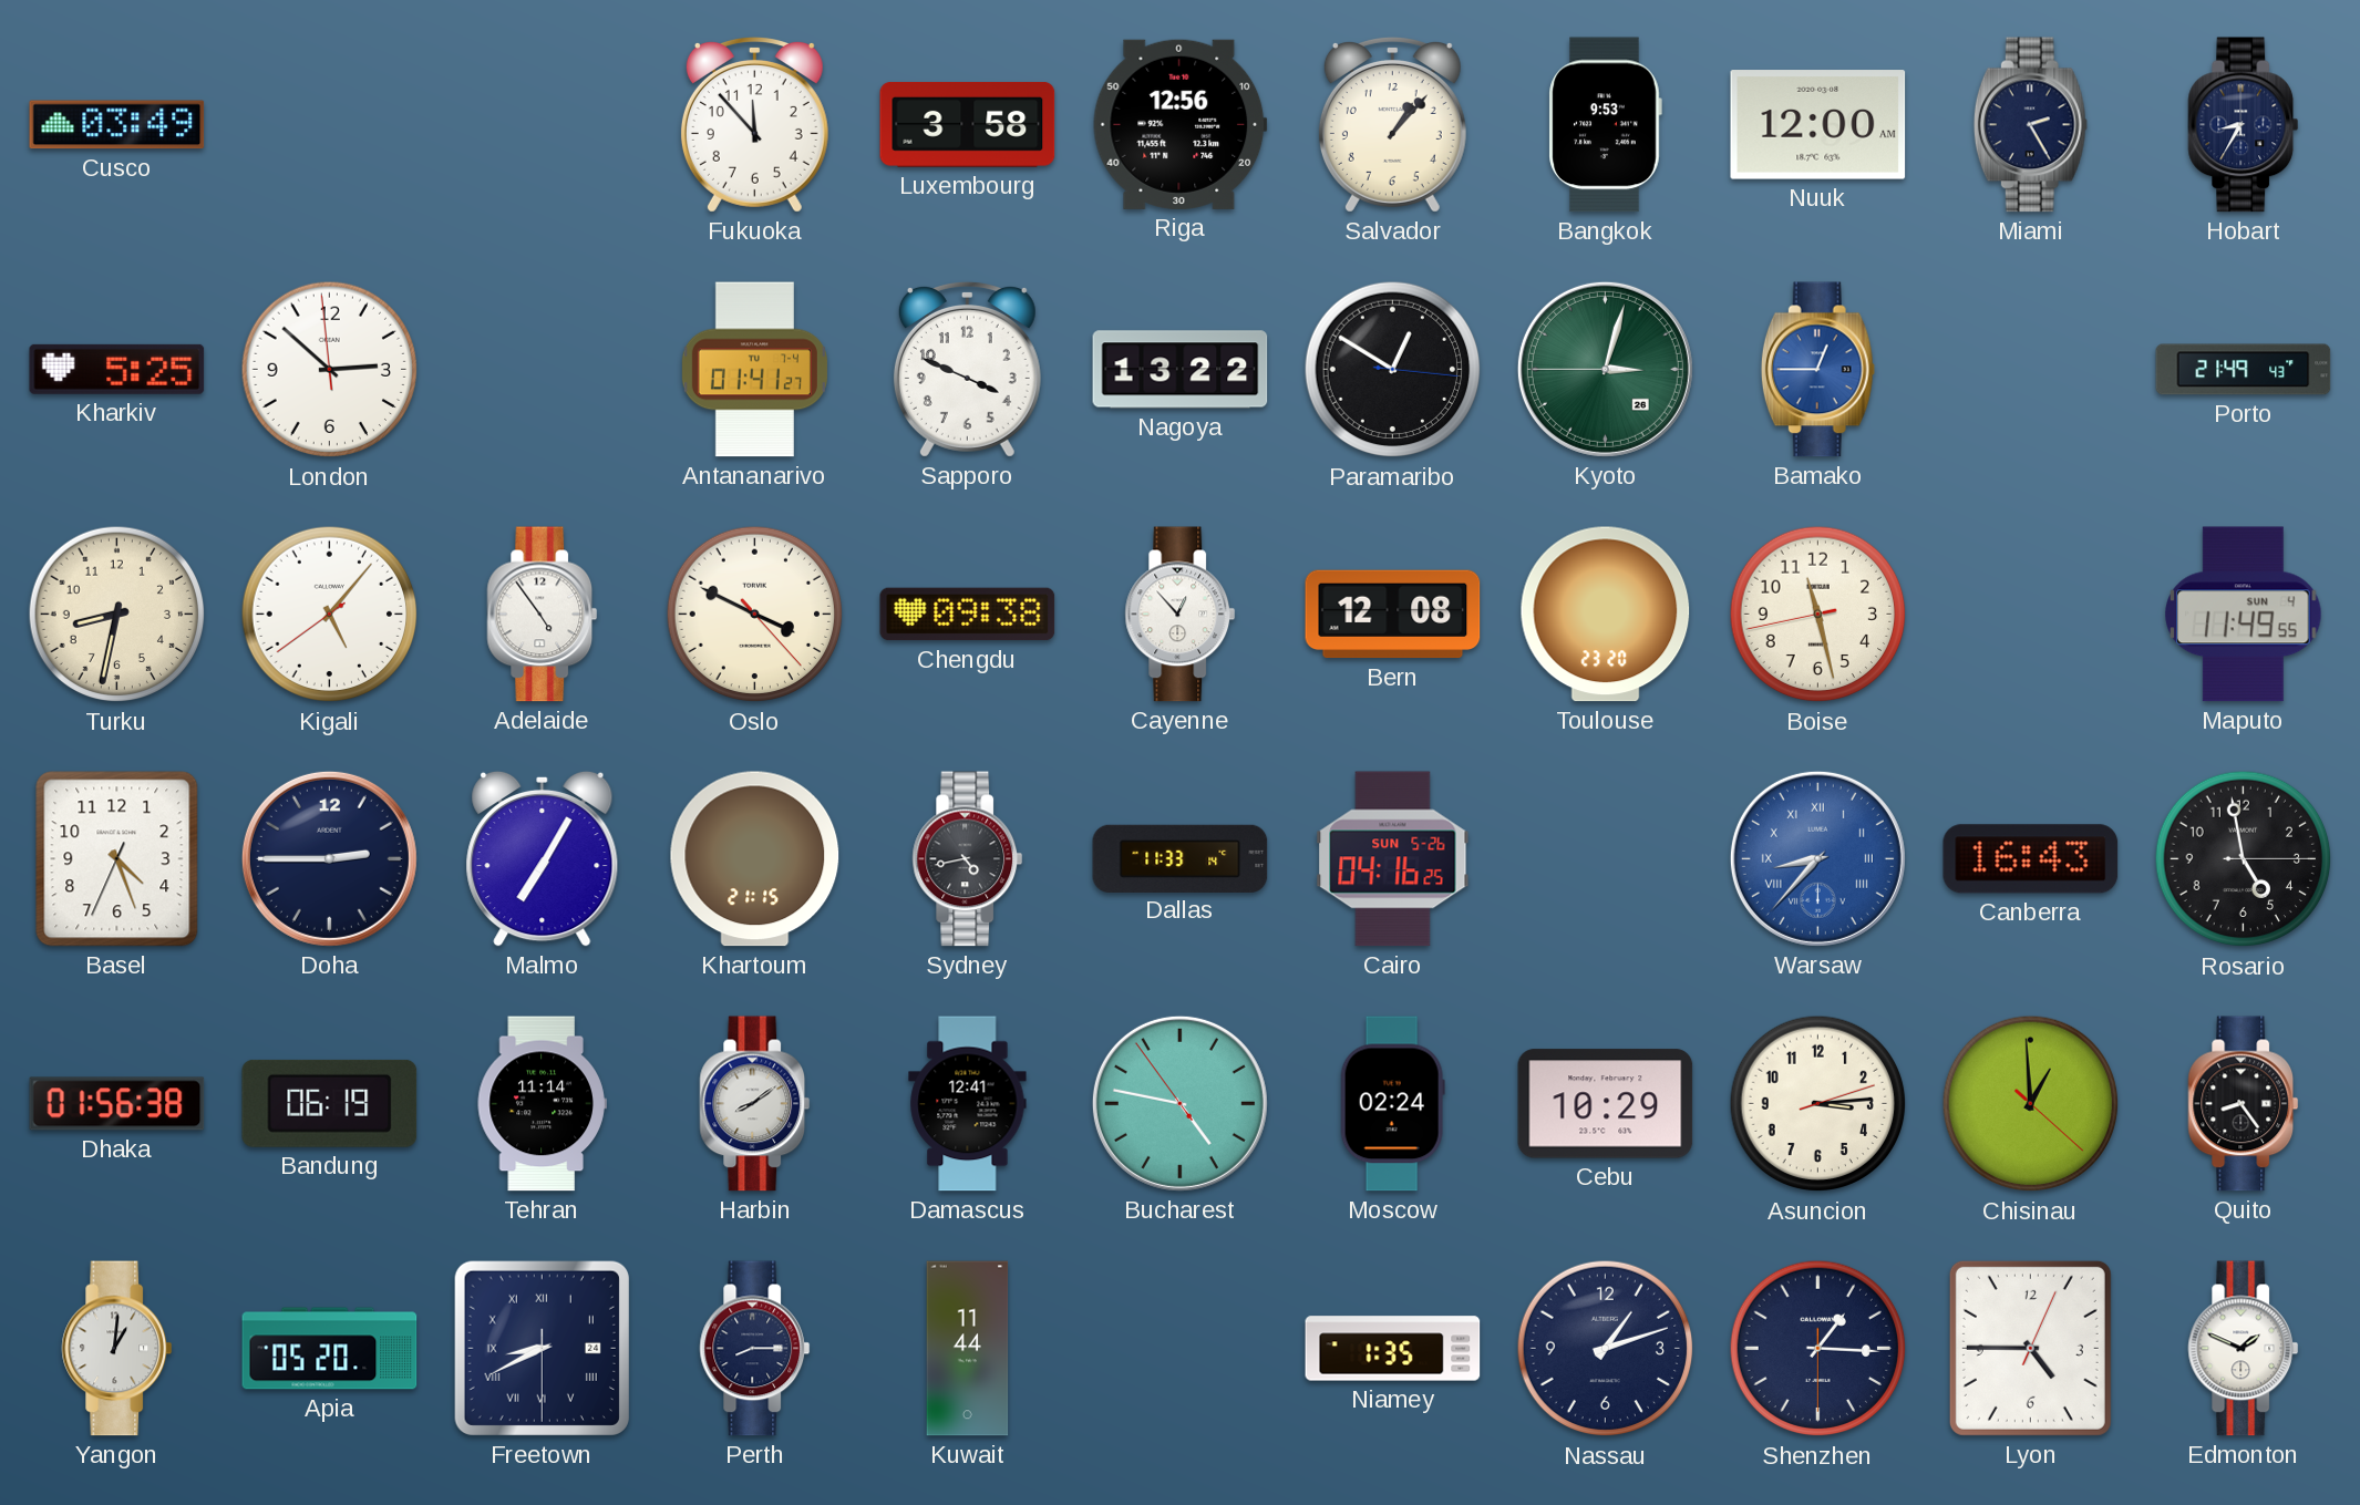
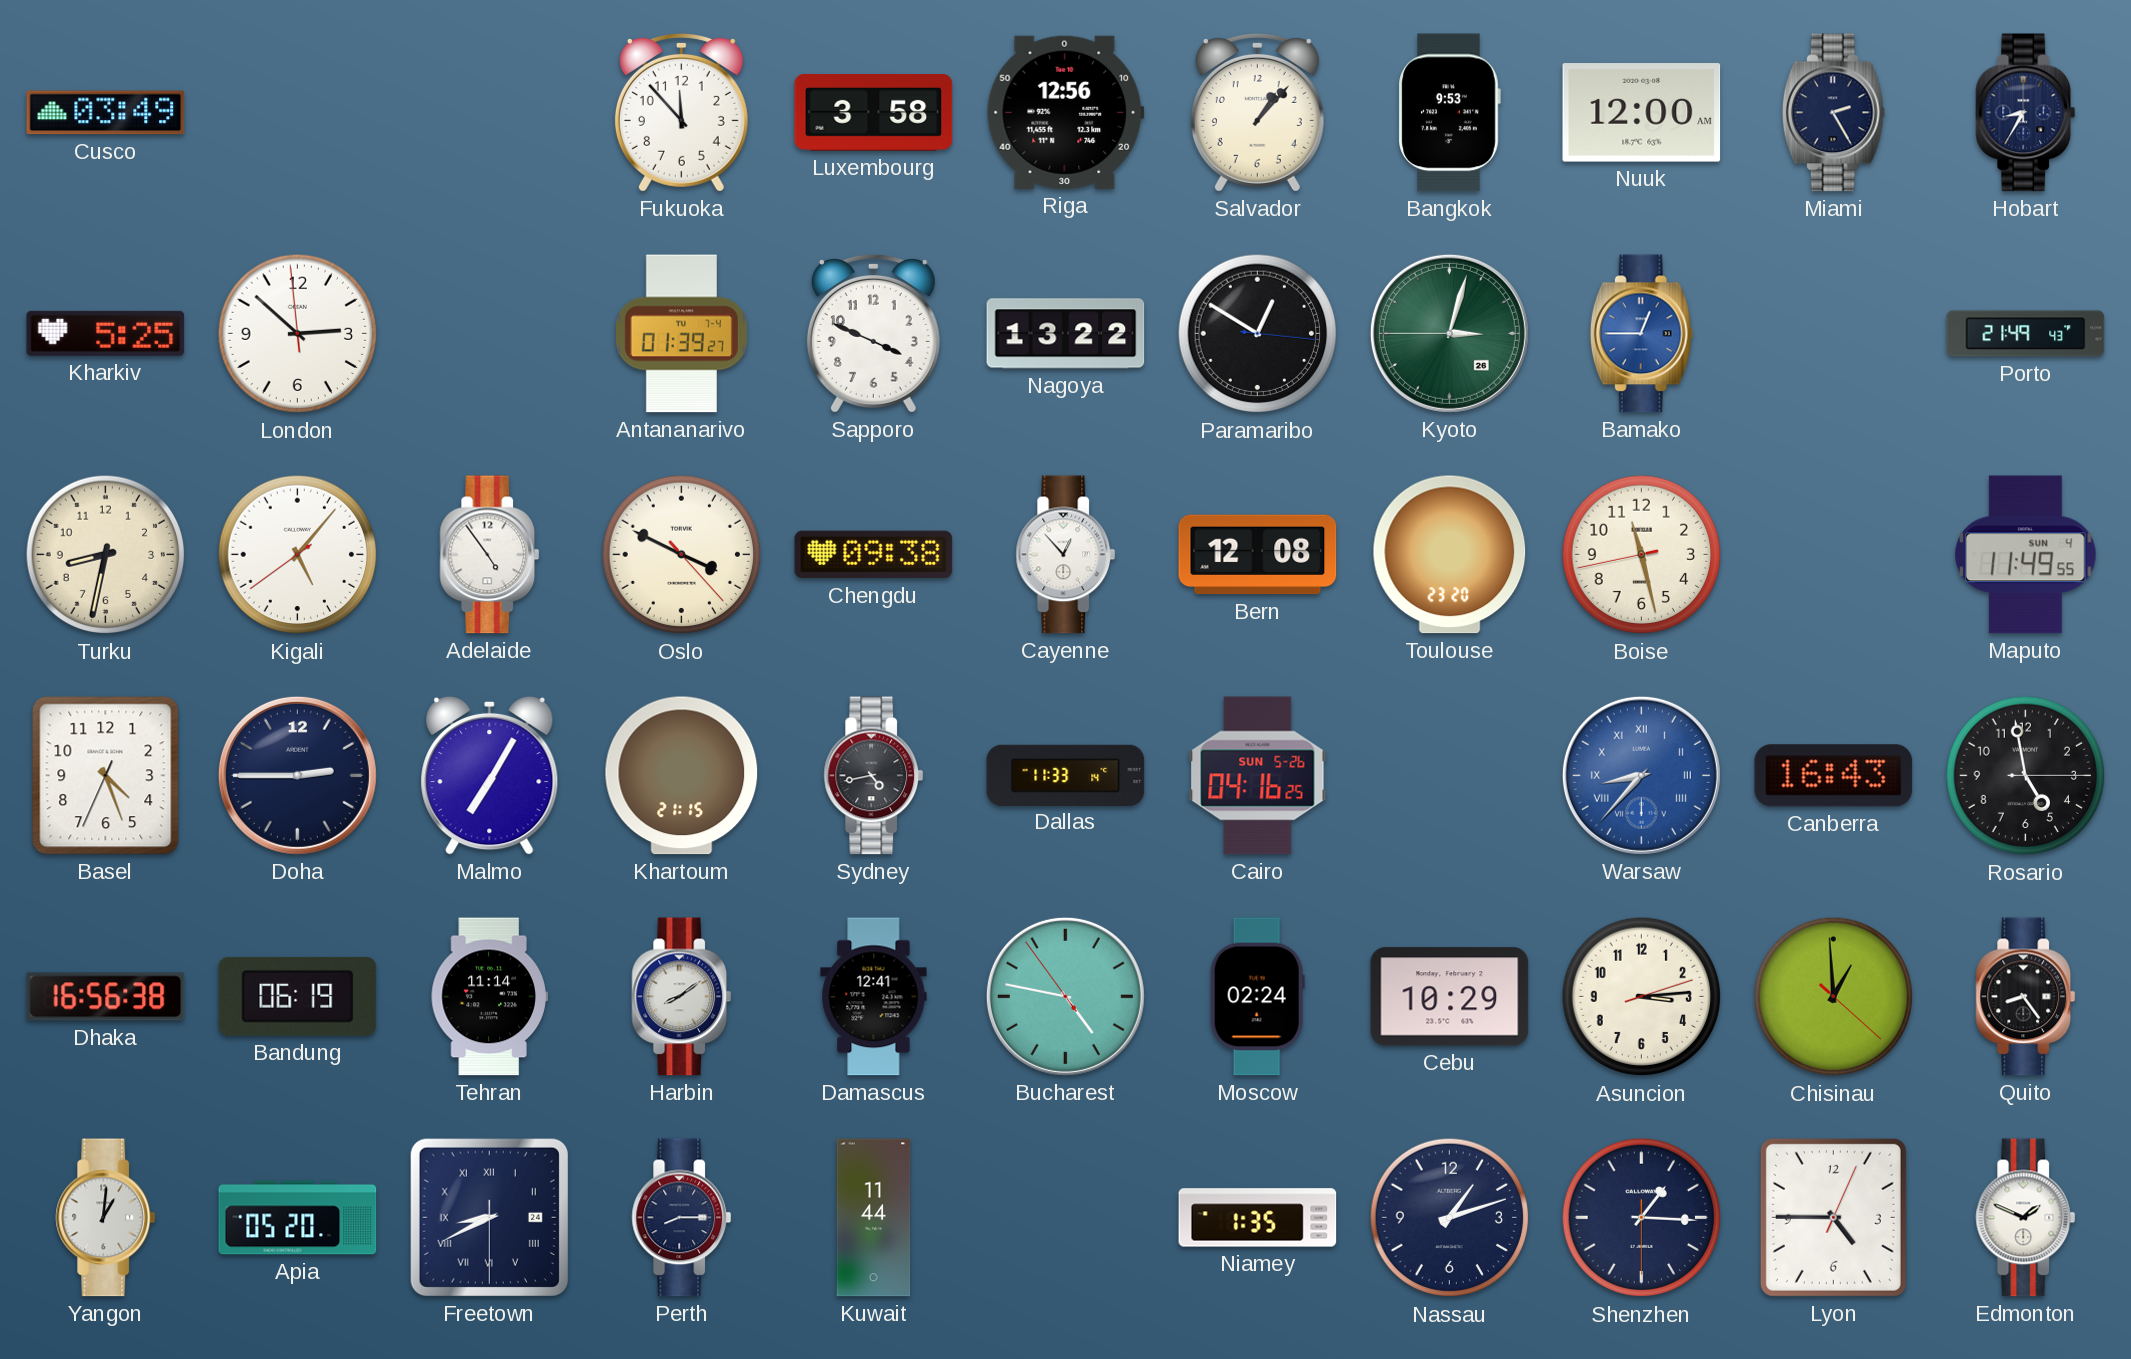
Antananarivo: 01:41 -> 01:39
Dhaka: 01:56 -> 16:56
